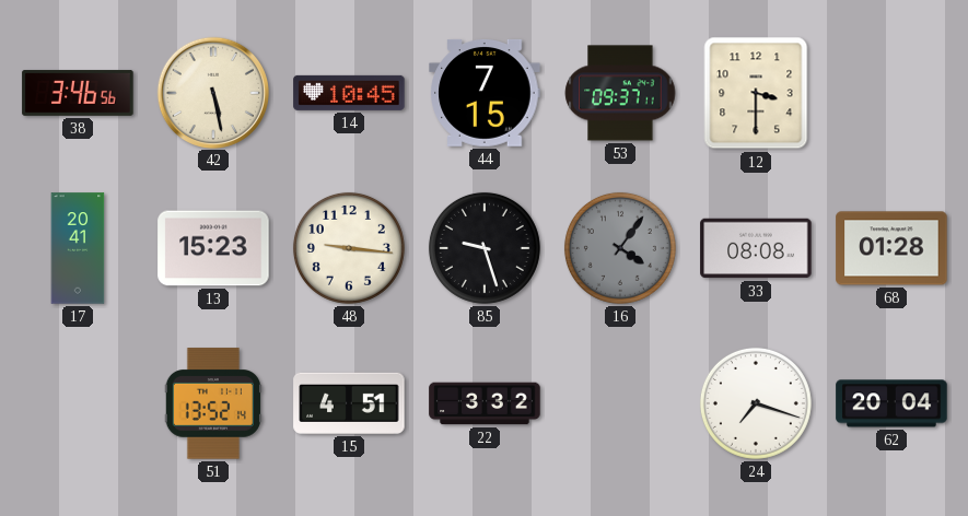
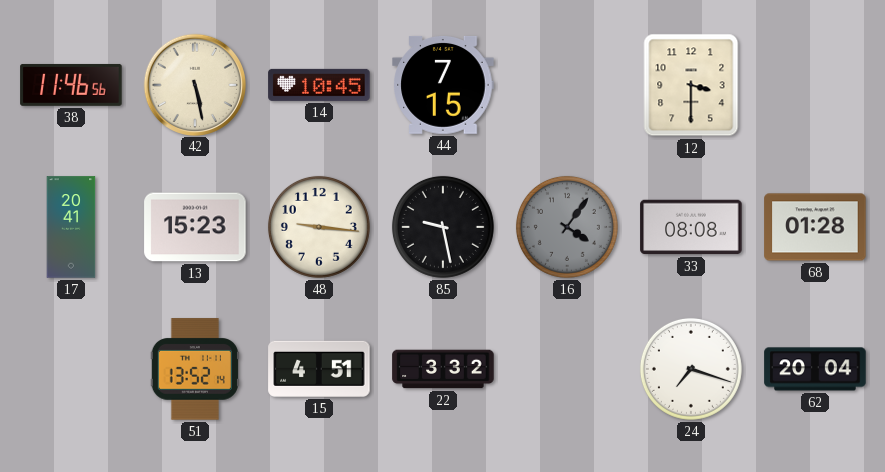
38: 3:46 -> 11:46
53: 09:37 -> none
85: 9:27 -> 9:28
